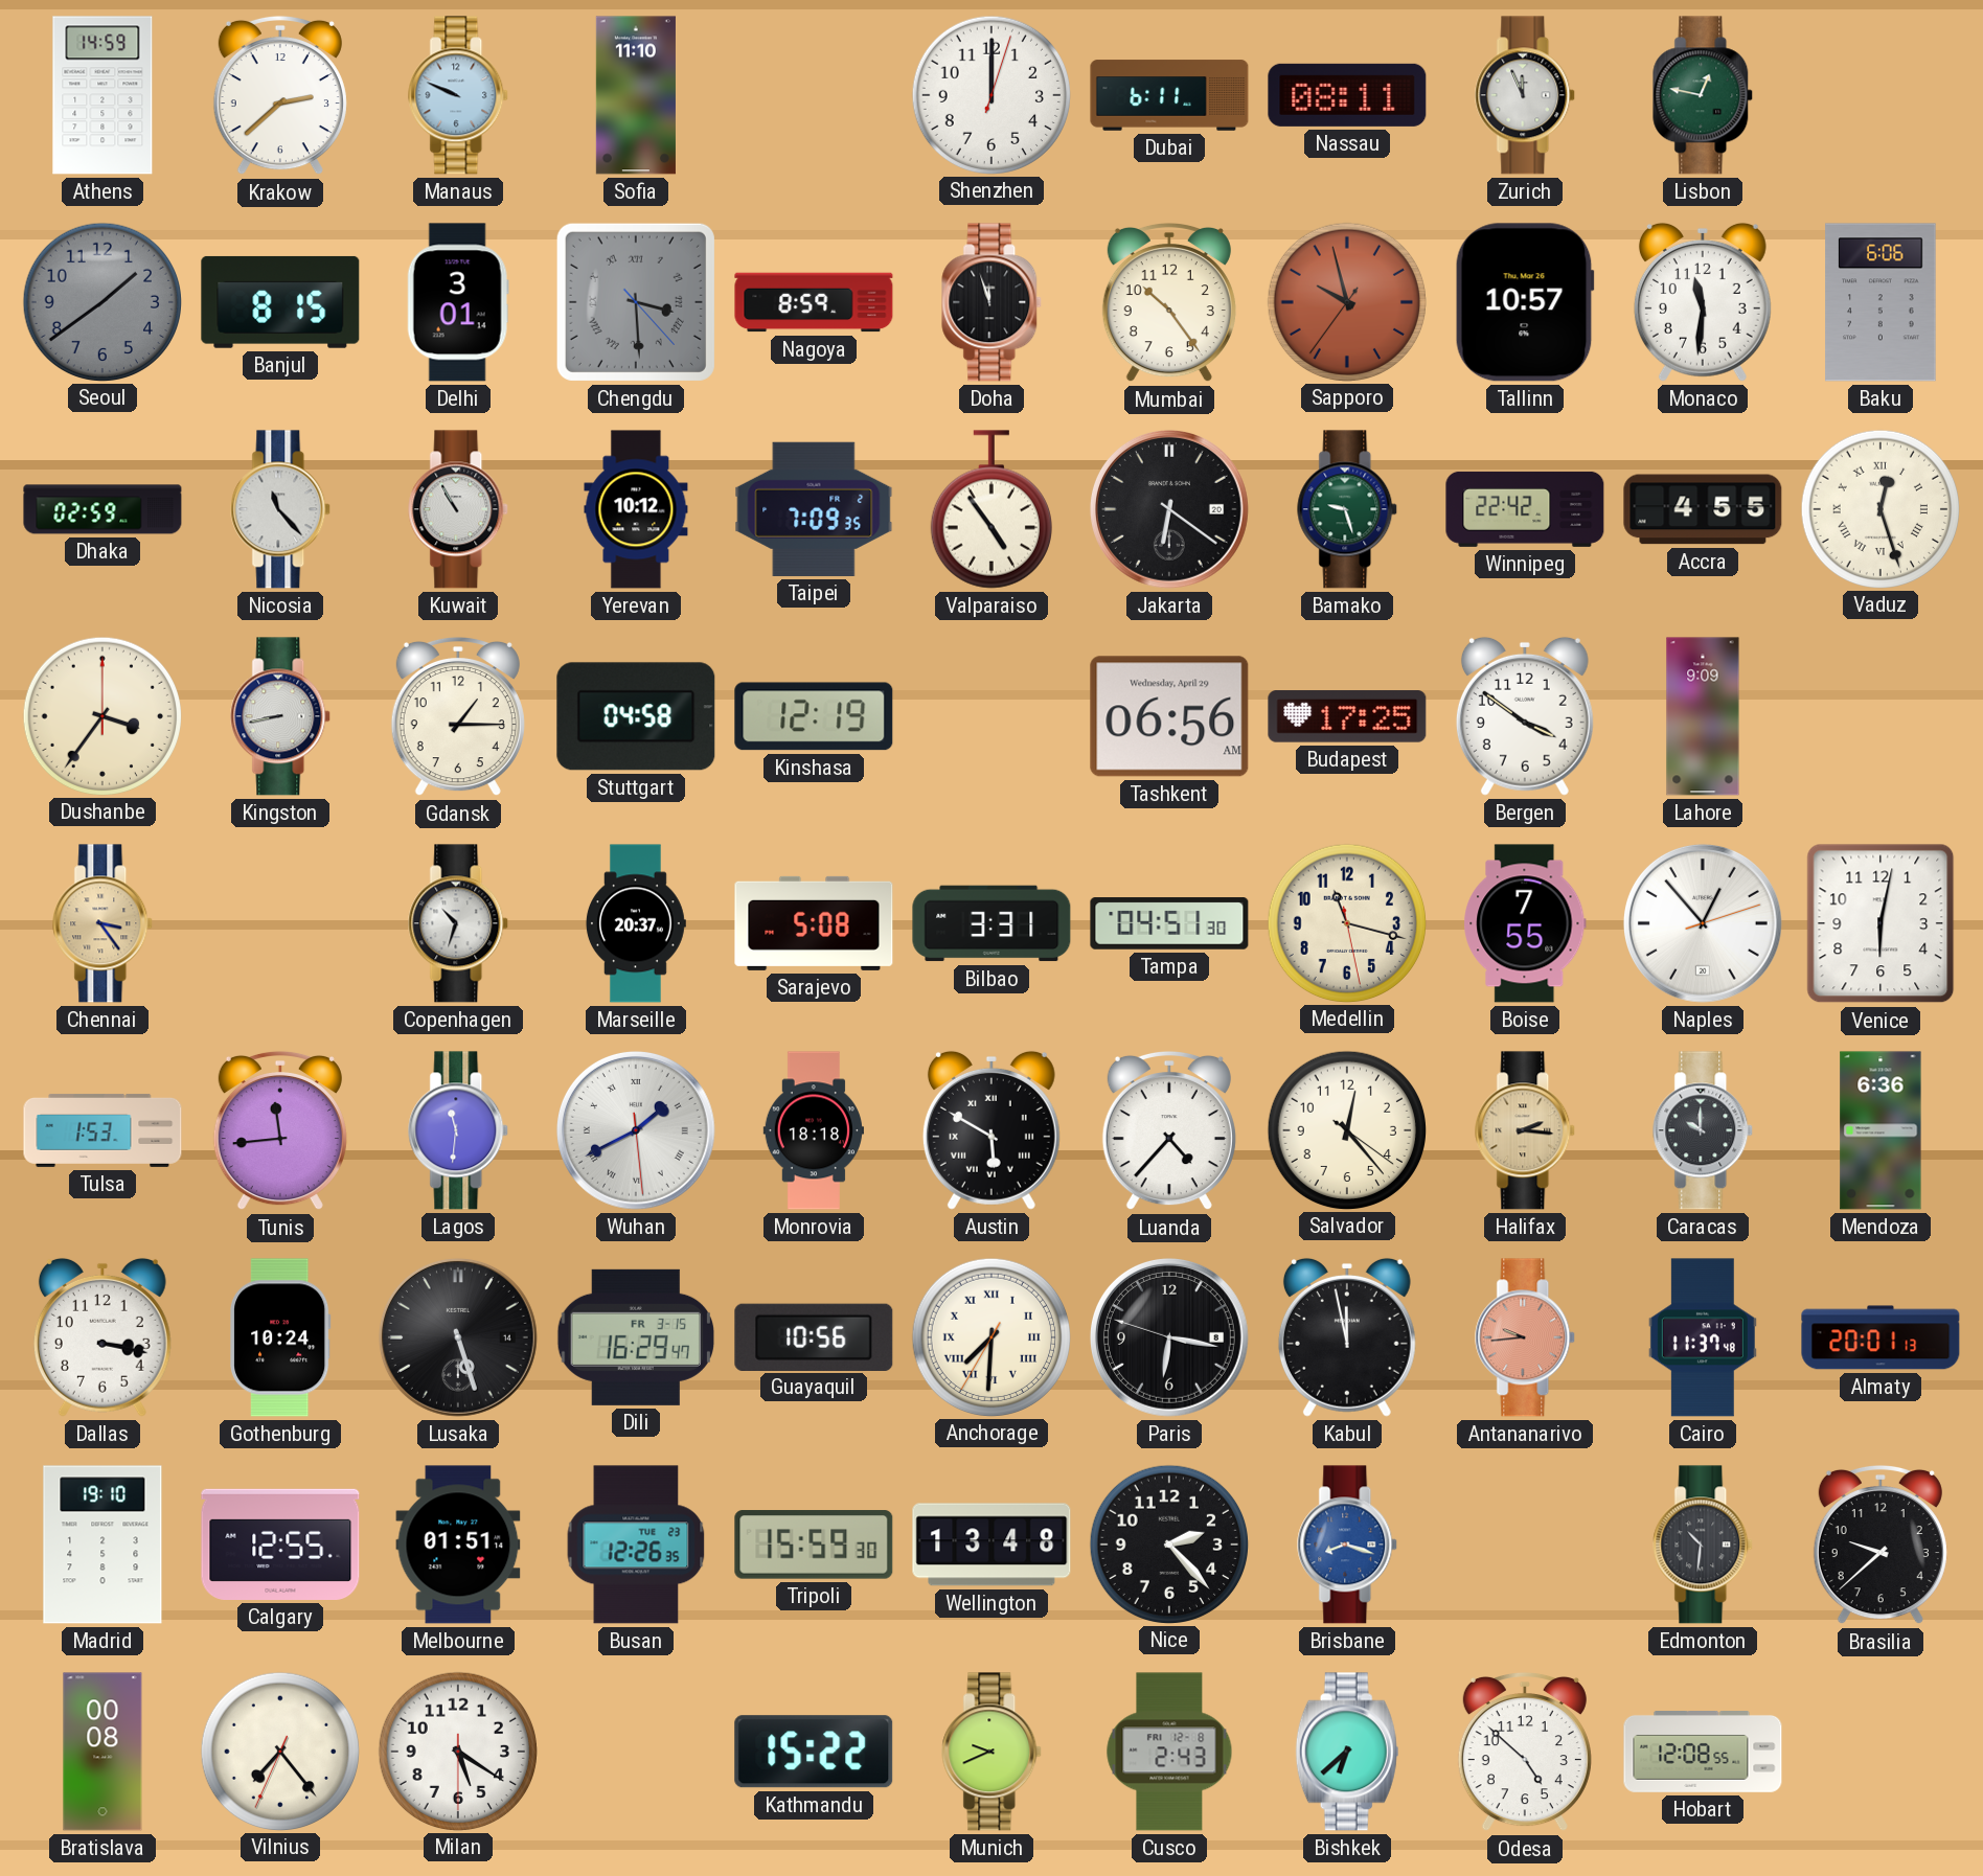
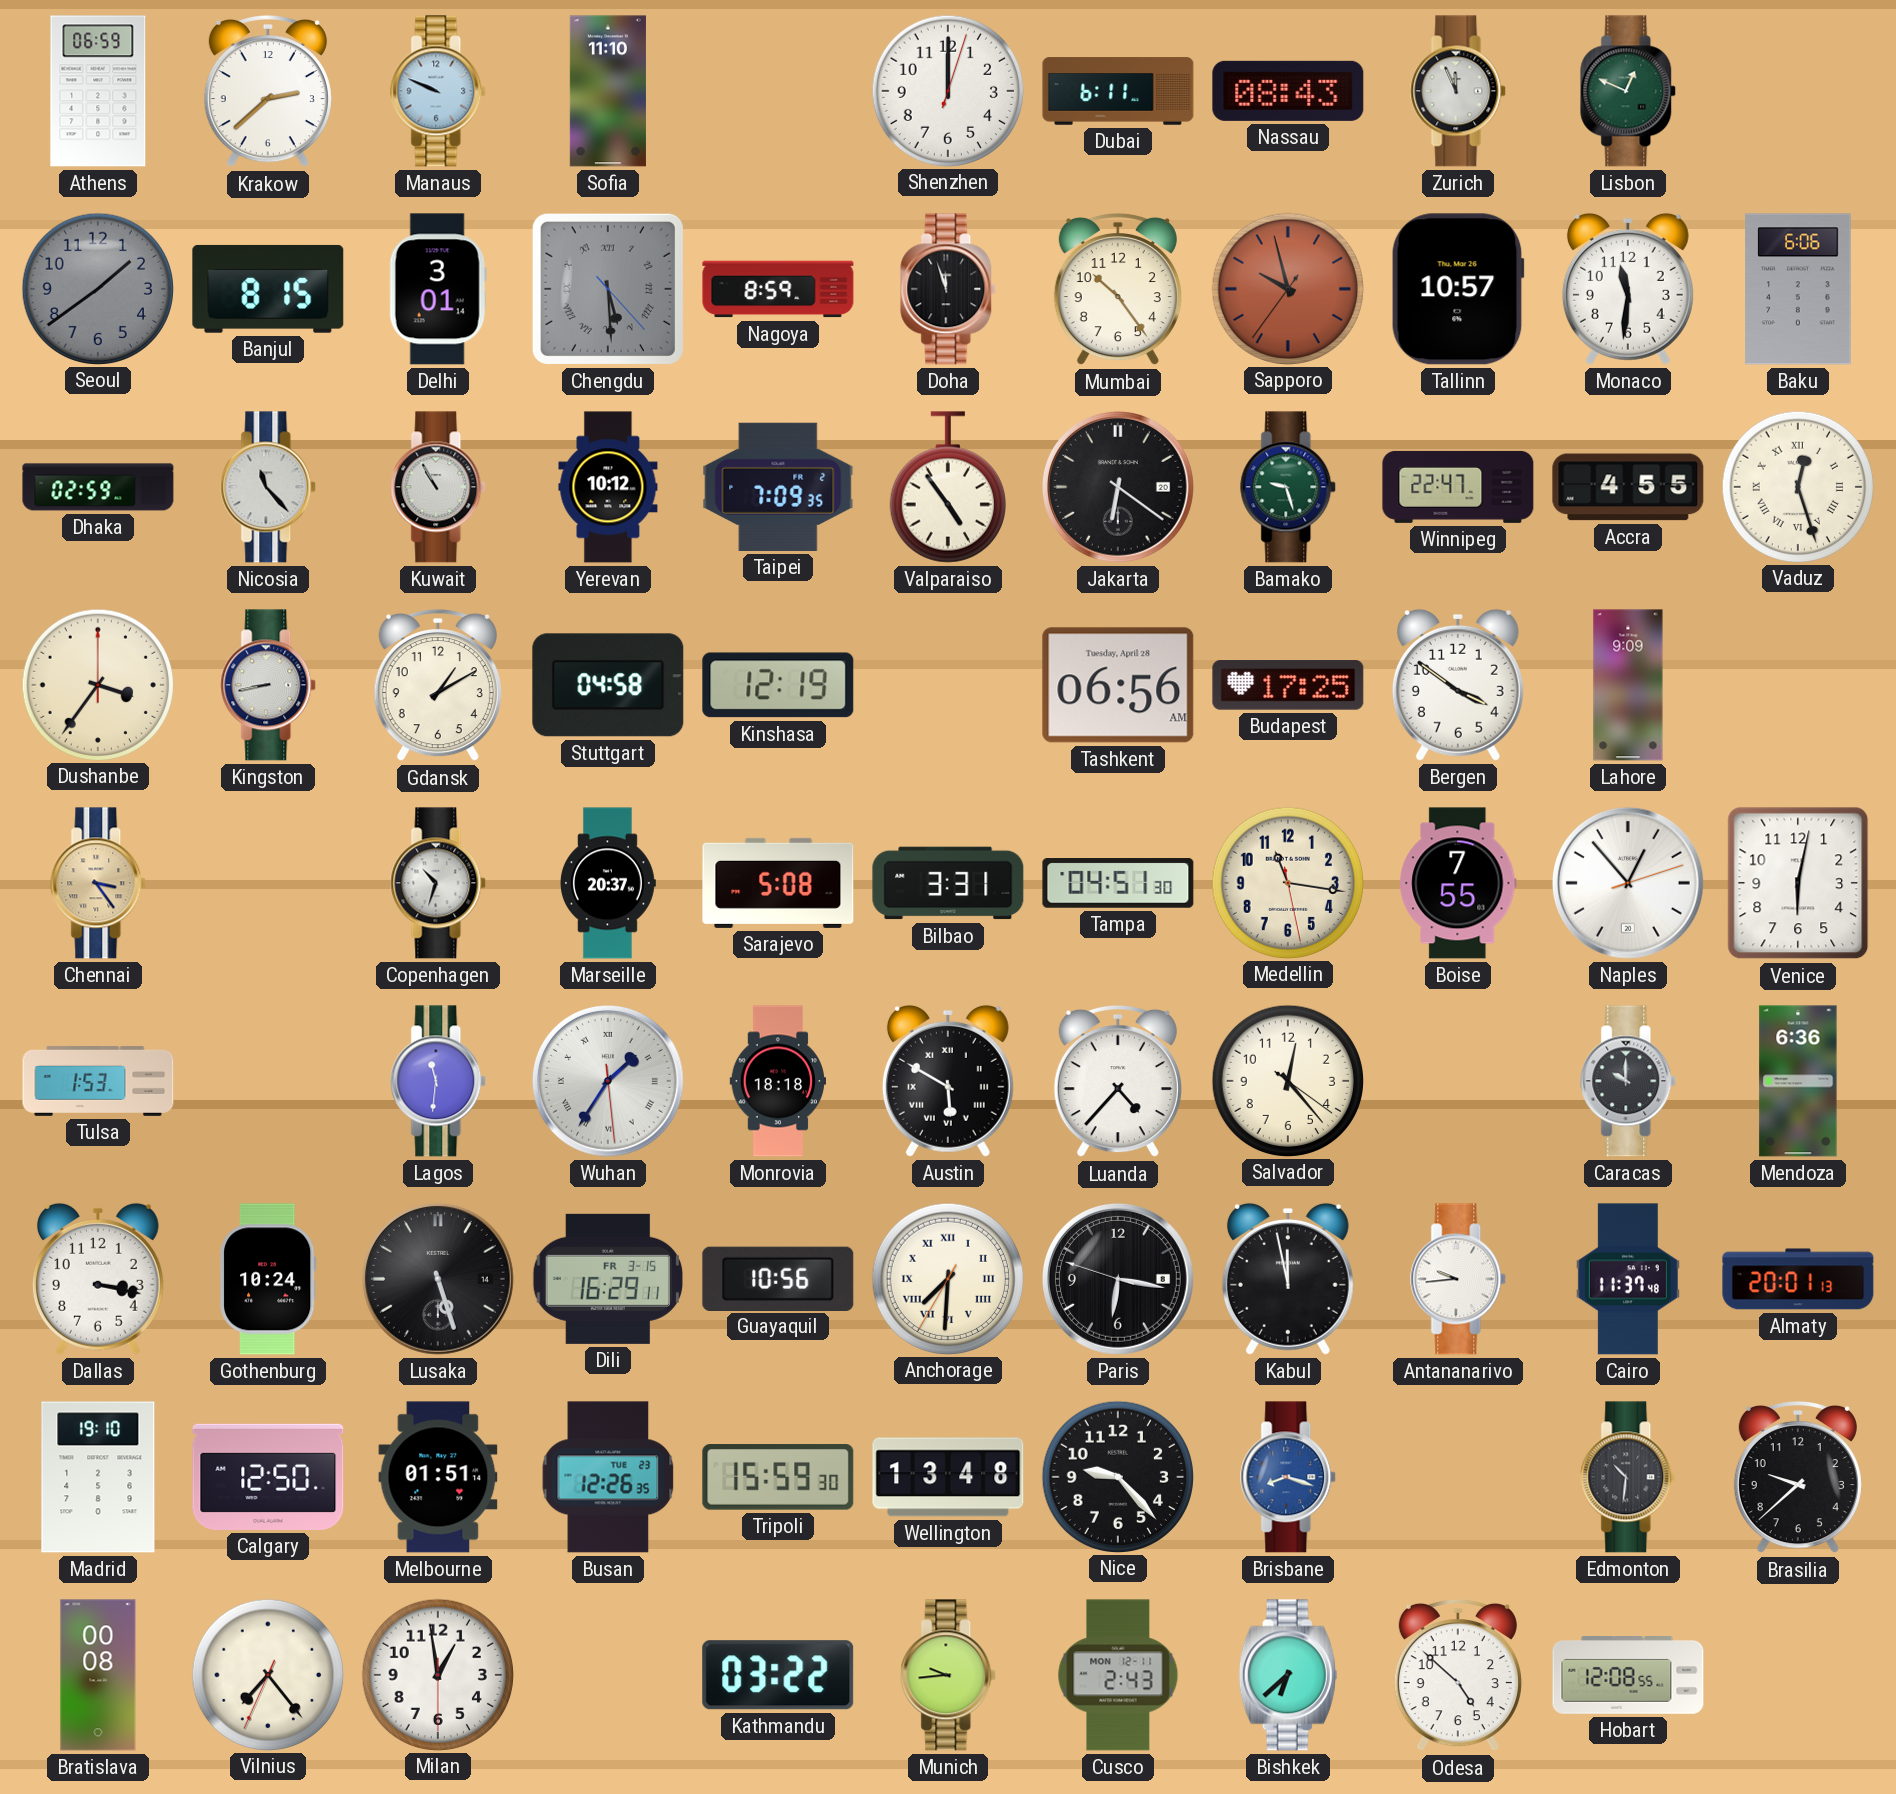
Athens: 14:59 -> 06:59
Nassau: 08:11 -> 08:43
Lisbon: 12:47 -> 12:49
Chengdu: 3:29 -> 5:29
Winnipeg: 22:42 -> 22:47
Gdansk: 1:15 -> 1:10
Tashkent date: Wednesday, April 29 -> Tuesday, April 28
Medellin: 11:17 -> 11:16
Tunis: 11:44 -> none
Wuhan: 1:40 -> 1:35
Halifax: 2:16 -> none
Dili: 16:29:47 -> 16:29:11
Antananarivo dial: salmon -> white
Calgary: 12:55 -> 12:50
Nice: 2:23 -> 9:23
Milan: 5:20 -> 12:58
Kathmandu: 15:22 -> 03:22
Munich: 9:41 -> 9:44
Cusco date: FRI 12-8 -> MON 12-11
